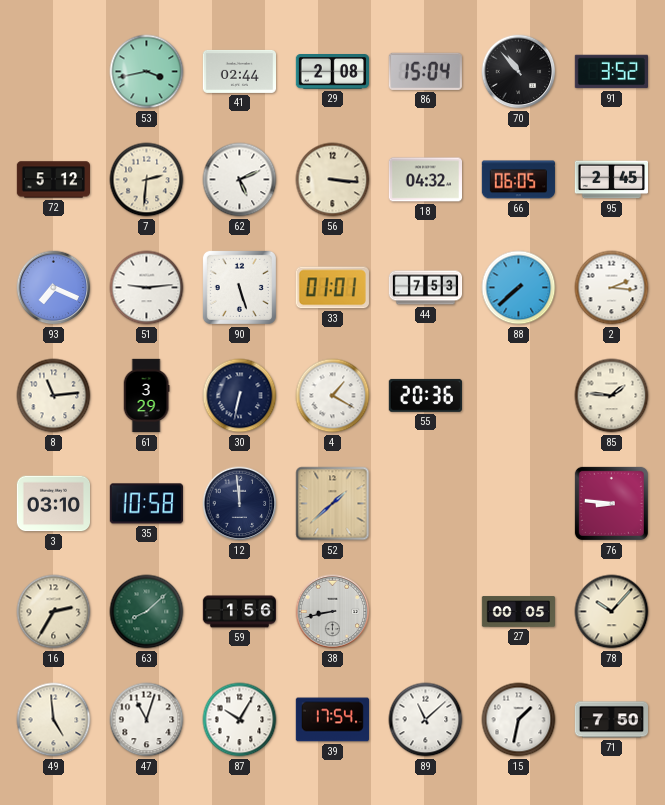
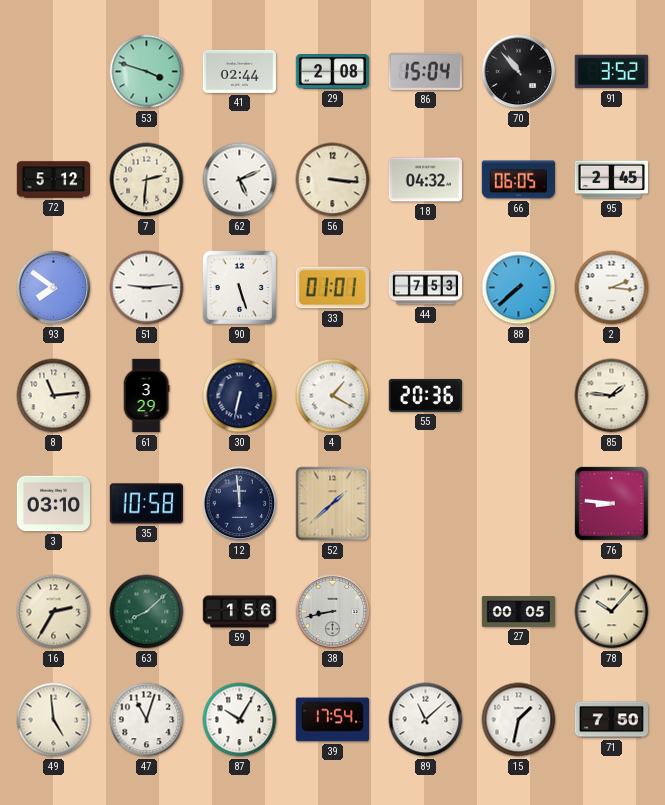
53: 3:43 -> 3:48
93: 7:19 -> 7:51
